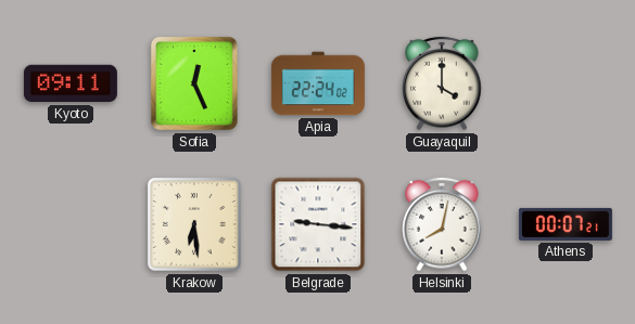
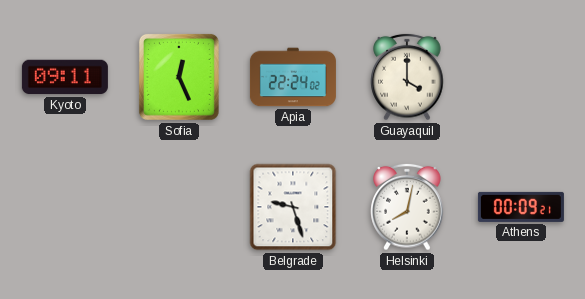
Krakow: 6:29 -> none
Belgrade: 9:16 -> 9:27
Athens: 00:07 -> 00:09
